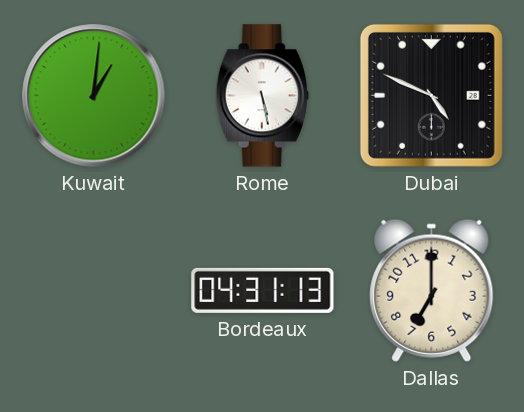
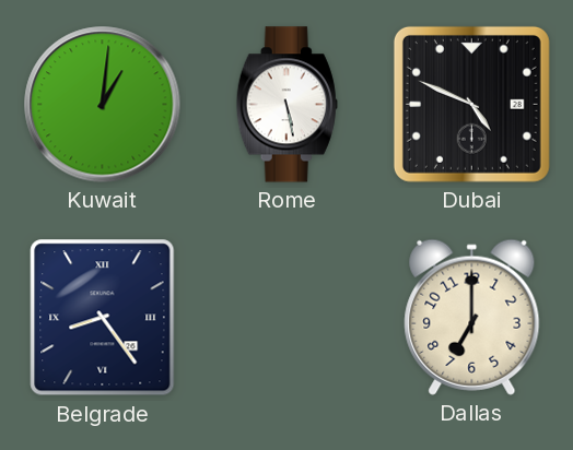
Belgrade: none -> 8:24
Bordeaux: 04:31 -> none
